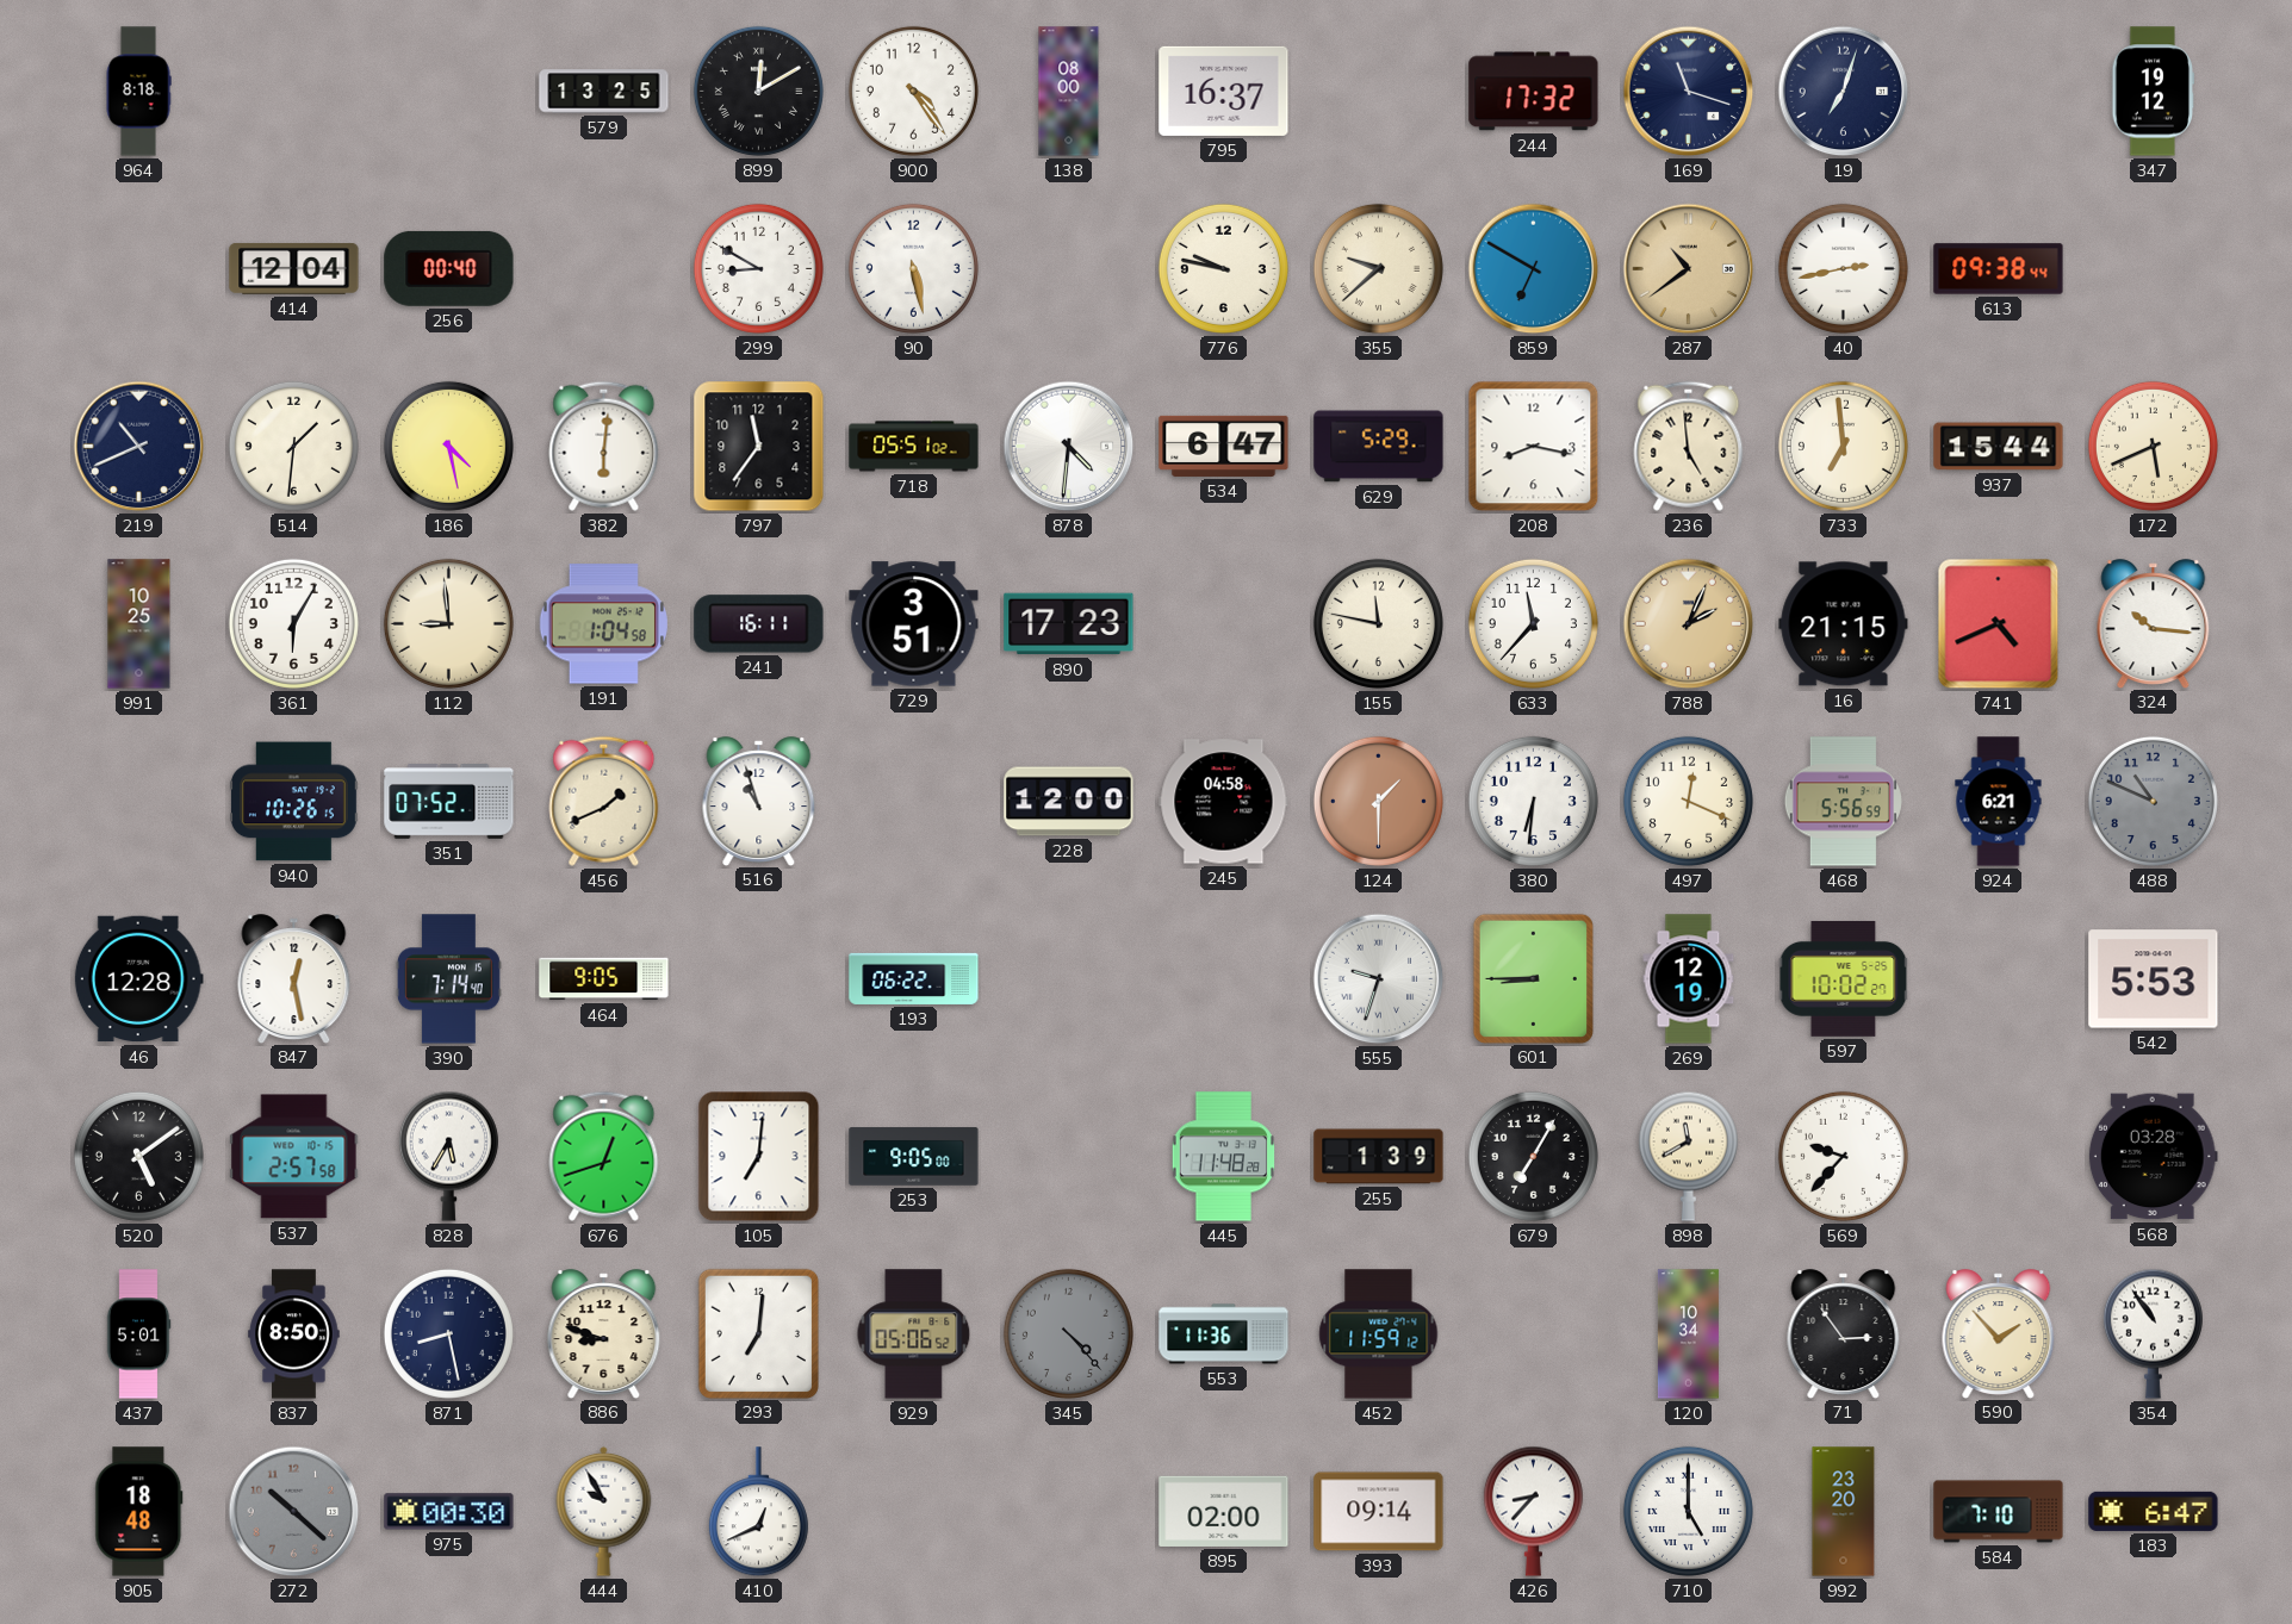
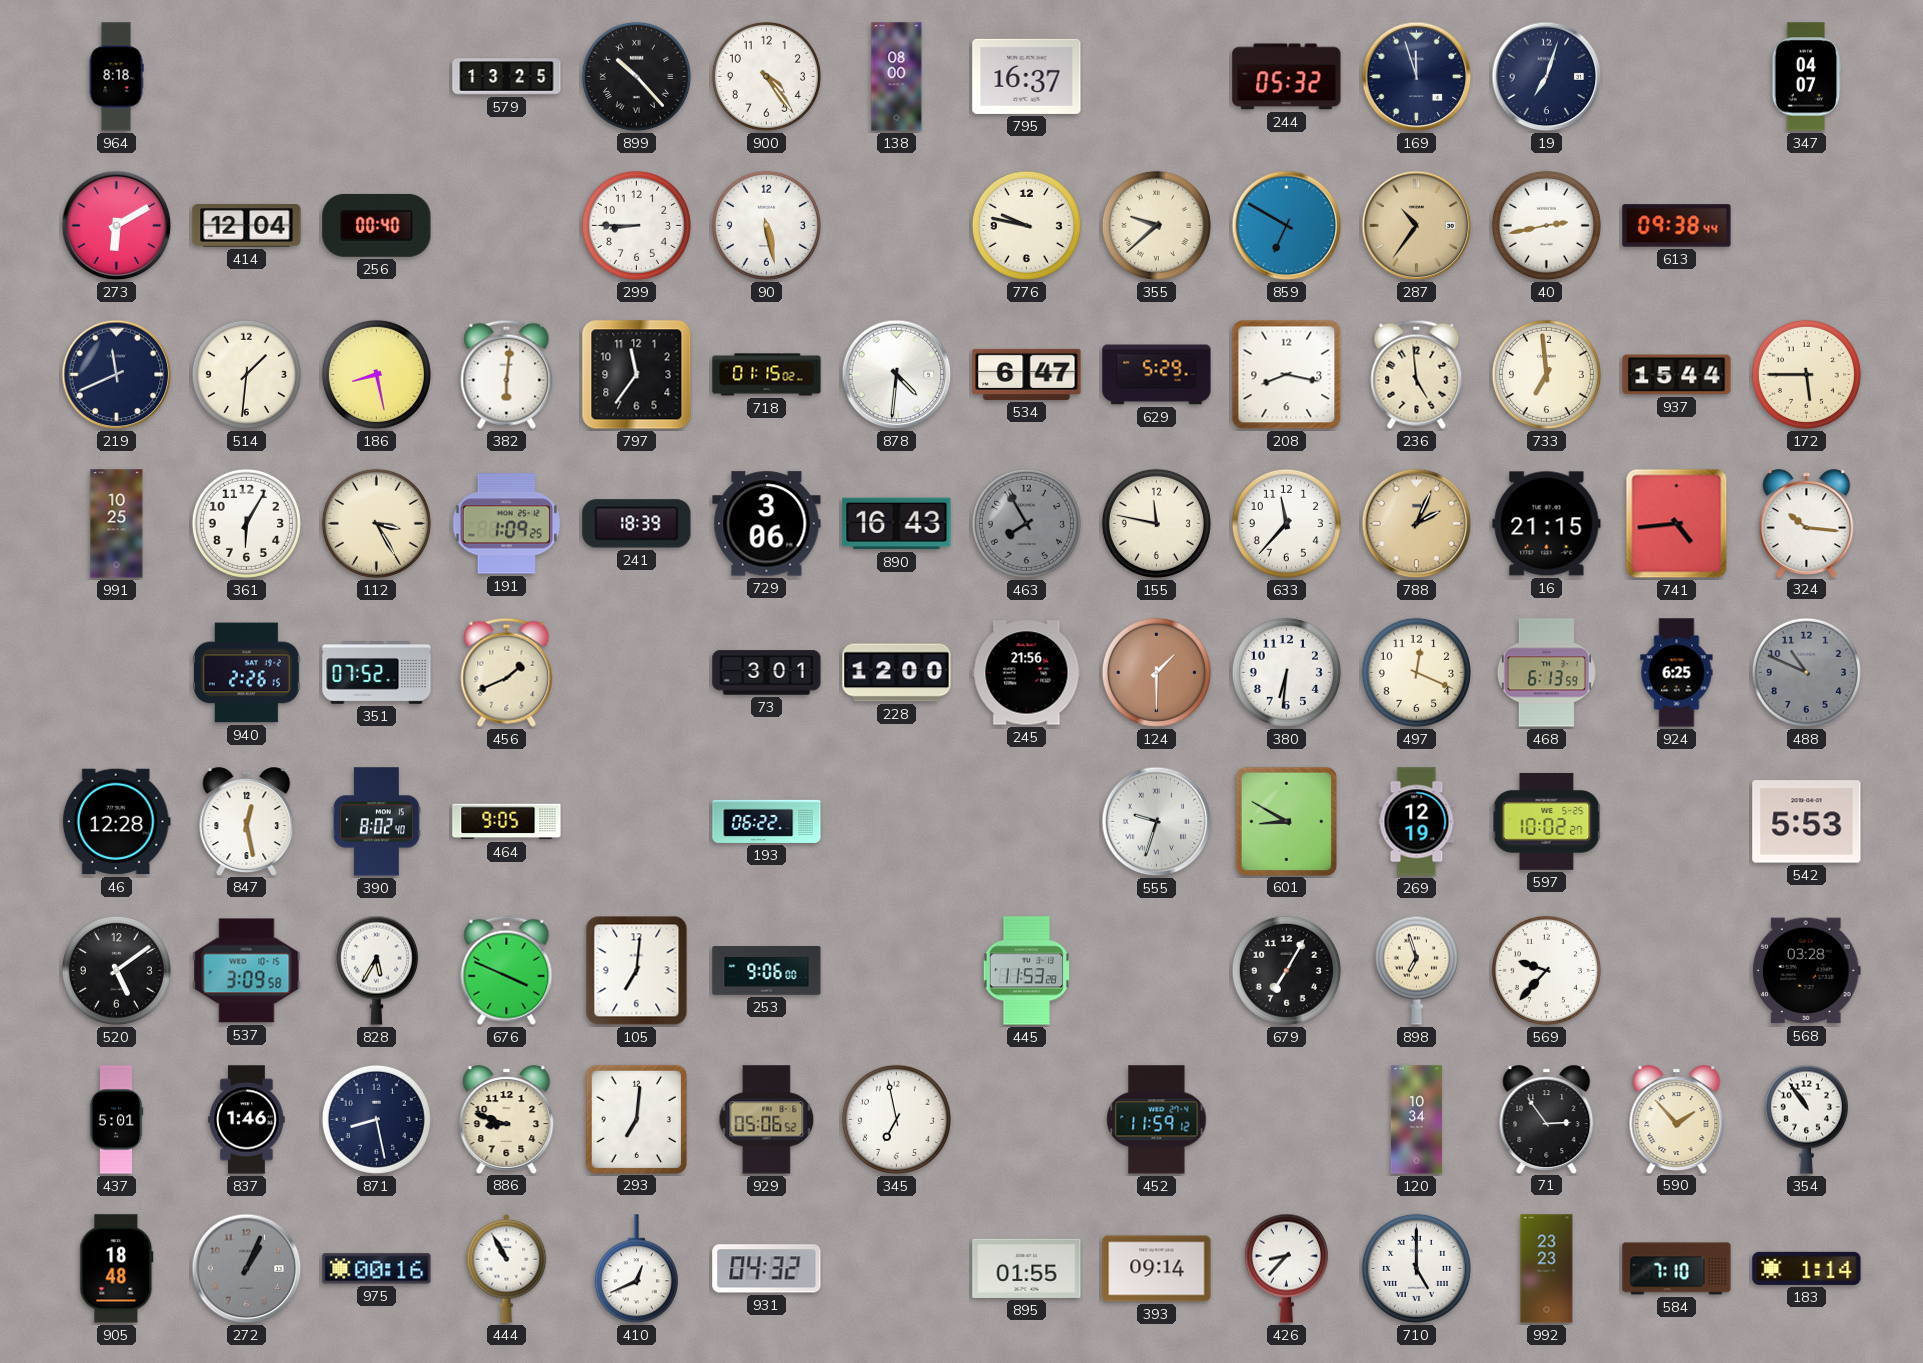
899: 12:10 -> 10:23
244: 17:32 -> 05:32
169: 11:18 -> 11:57
347: 19:12 -> 04:07
273: none -> 6:10
299: 8:50 -> 8:45
287: 10:39 -> 10:36
219: 10:41 -> 11:41
186: 4:28 -> 8:28
718: 05:51 -> 01:15
172: 5:41 -> 5:45
112: 8:59 -> 3:25
191: 1:04 -> 1:09
241: 16:11 -> 18:39
729: 3:51 -> 3:06
890: 17:23 -> 16:43
463: none -> 7:55
741: 4:41 -> 4:44
940: 10:26 -> 2:26
516: 10:57 -> none
73: none -> 3:01
245: 04:58 -> 21:56
468: 5:56 -> 6:13
924: 6:21 -> 6:25
390: 7:14 -> 8:02
601: 8:45 -> 8:50
537: 2:57 -> 3:09
676: 12:42 -> 3:49
253: 9:05 -> 9:06
445: 11:48 -> 11:53
255: 1:39 -> none
898: 11:40 -> 6:57
837: 8:50 -> 1:46
345: 4:23 -> 6:58
345 dial: grey -> white
553: 11:36 -> none
272: 10:22 -> 1:04
975: 00:30 -> 00:16
444: 9:55 -> 10:55
931: none -> 04:32
895: 02:00 -> 01:55
992: 23:20 -> 23:23
183: 6:47 -> 1:14
